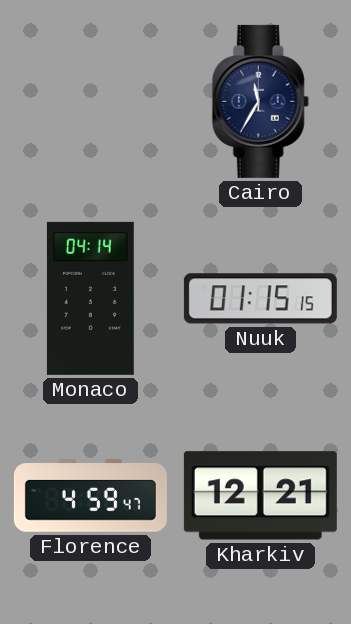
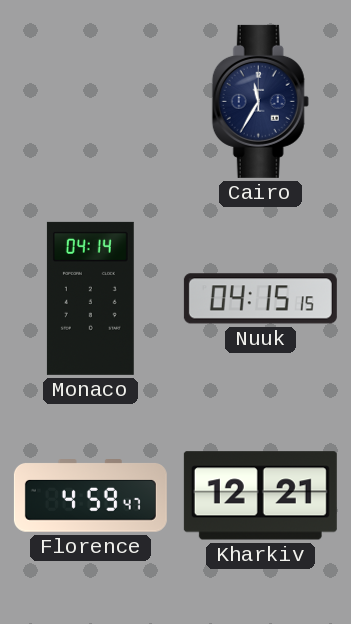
Nuuk: 01:15 -> 04:15
